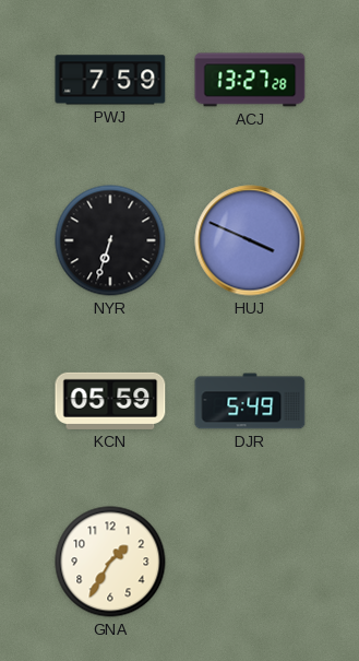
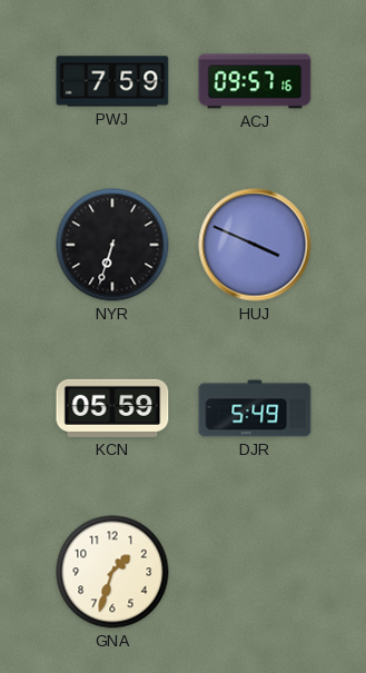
ACJ: 13:27 -> 09:57
GNA: 1:35 -> 1:33
